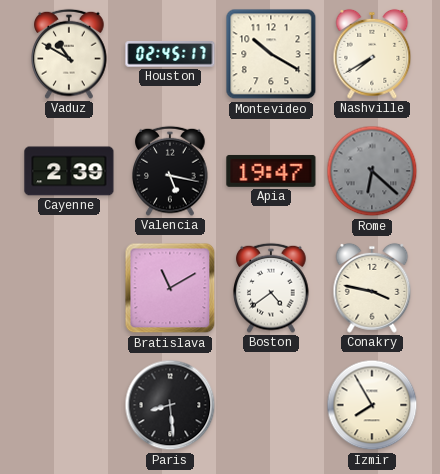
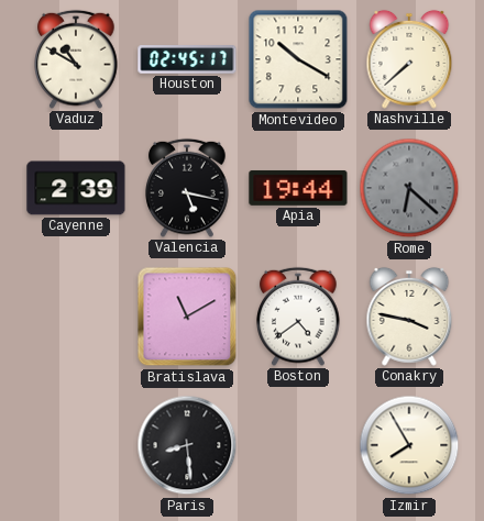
Nashville: 7:40 -> 7:38
Apia: 19:47 -> 19:44
